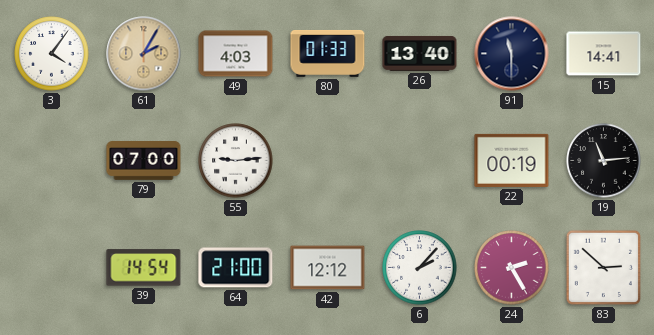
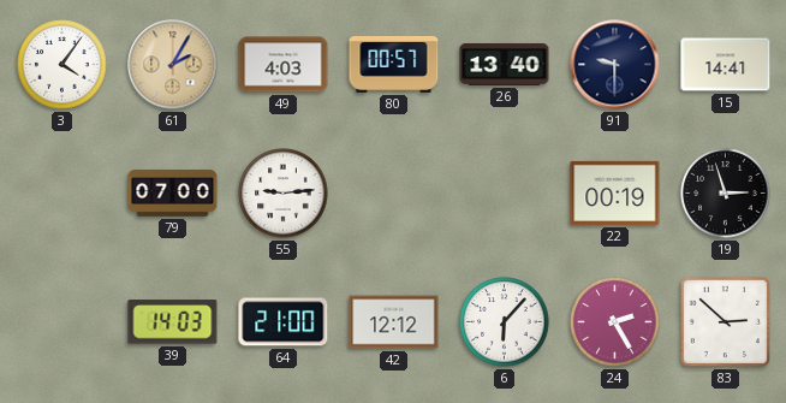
80: 01:33 -> 00:57
91: 11:30 -> 9:30
19: 11:14 -> 2:57
39: 14:54 -> 14:03
6: 2:07 -> 6:07
